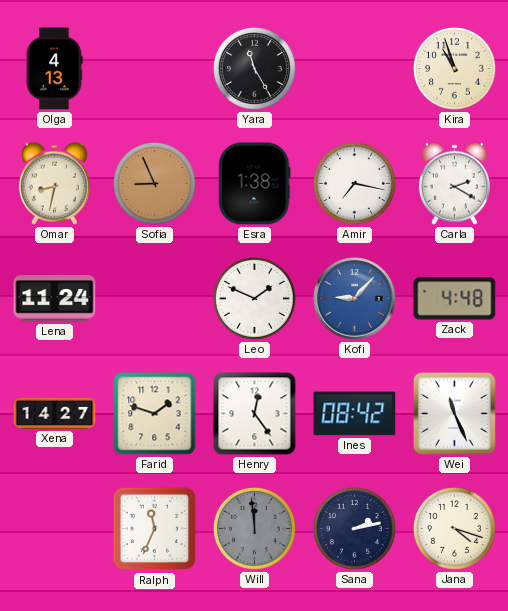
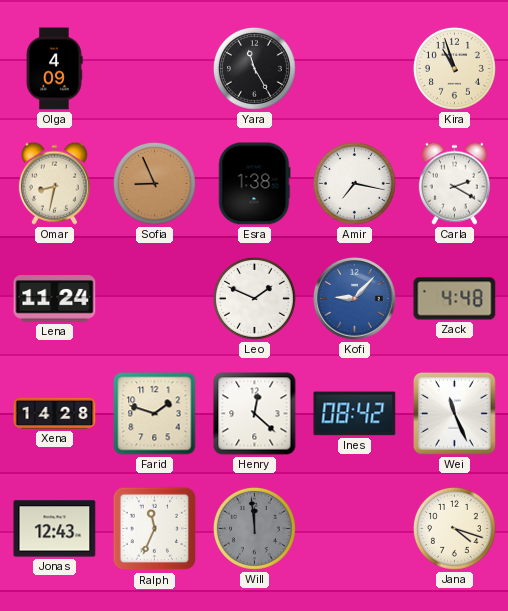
Olga: 4:13 -> 4:09
Xena: 14:27 -> 14:28
Henry: 12:24 -> 12:22
Jonas: none -> 12:43
Sana: 2:13 -> none
